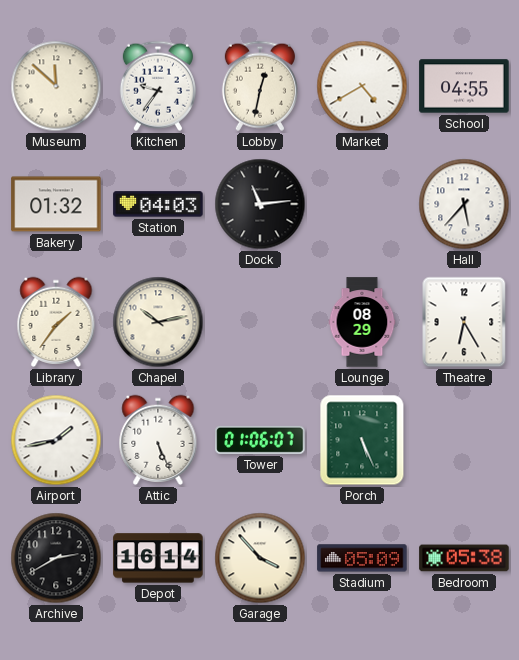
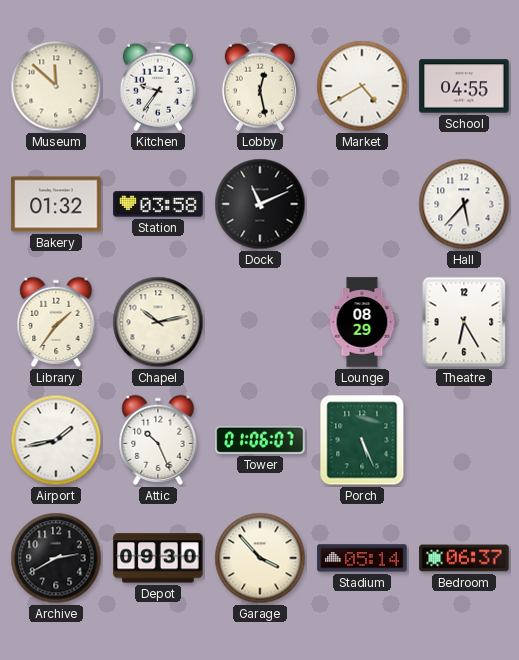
Lobby: 12:32 -> 12:28
Station: 04:03 -> 03:58
Dock: 11:14 -> 11:11
Attic: 5:26 -> 10:26
Depot: 16:14 -> 09:30
Stadium: 05:09 -> 05:14
Bedroom: 05:38 -> 06:37
